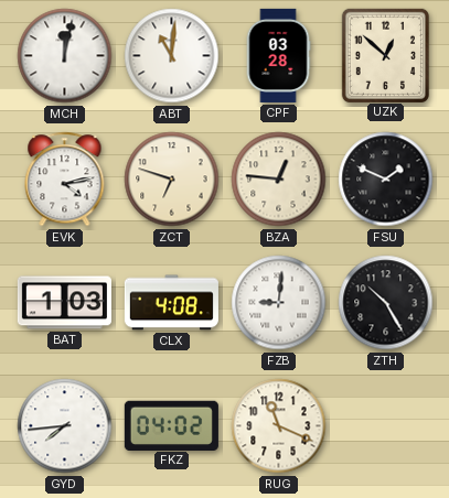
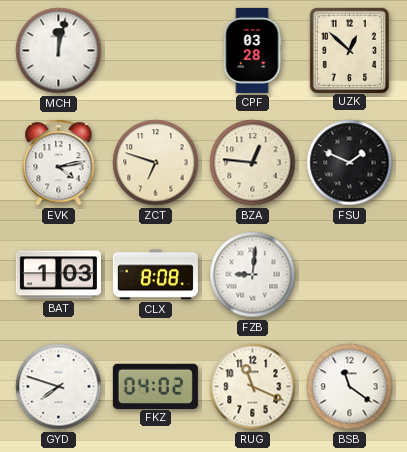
ABT: 11:01 -> none
CLX: 4:08 -> 8:08
ZTH: 10:25 -> none
GYD: 7:44 -> 7:48
BSB: none -> 11:21
